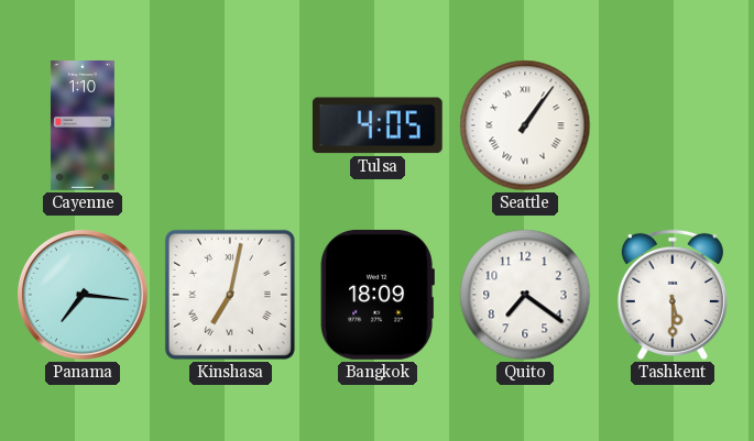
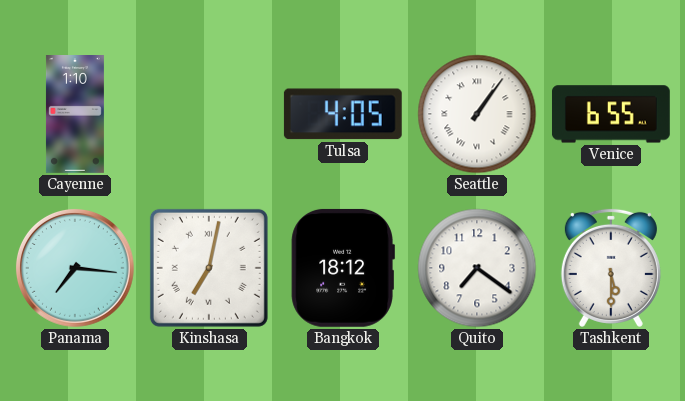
Venice: none -> 6:55
Bangkok: 18:09 -> 18:12
